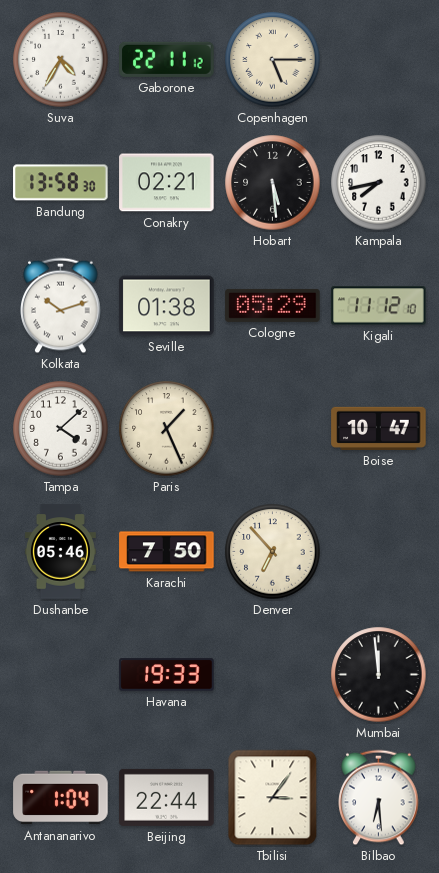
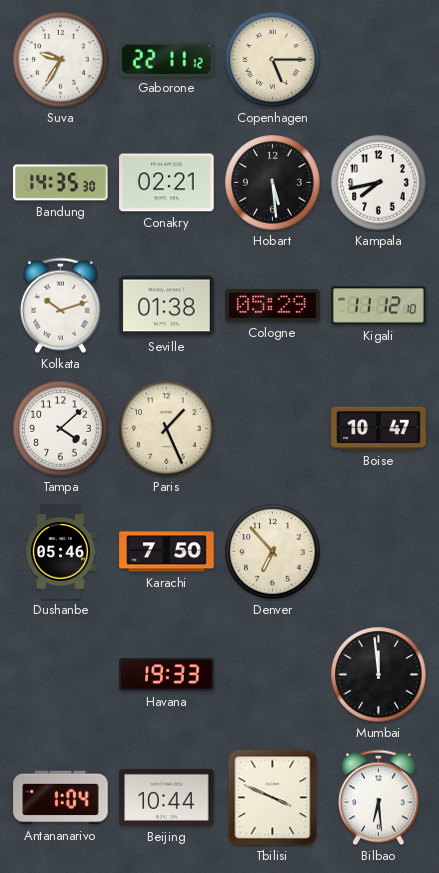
Suva: 4:35 -> 9:35
Bandung: 13:58 -> 14:35
Beijing: 22:44 -> 10:44
Tbilisi: 3:06 -> 3:49
